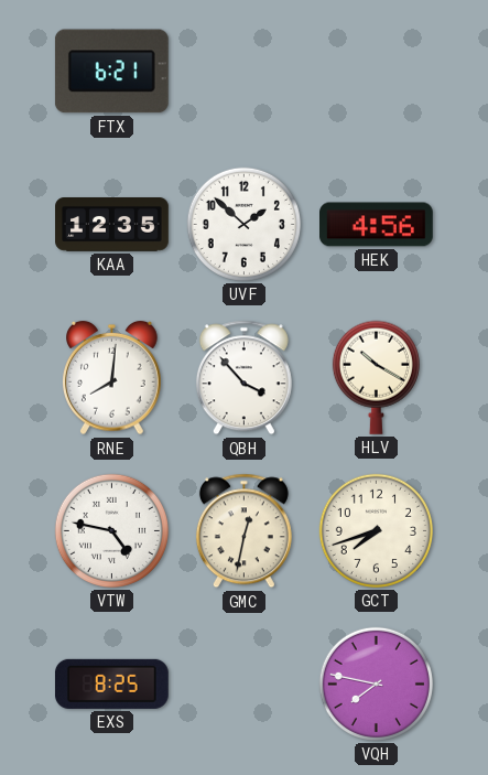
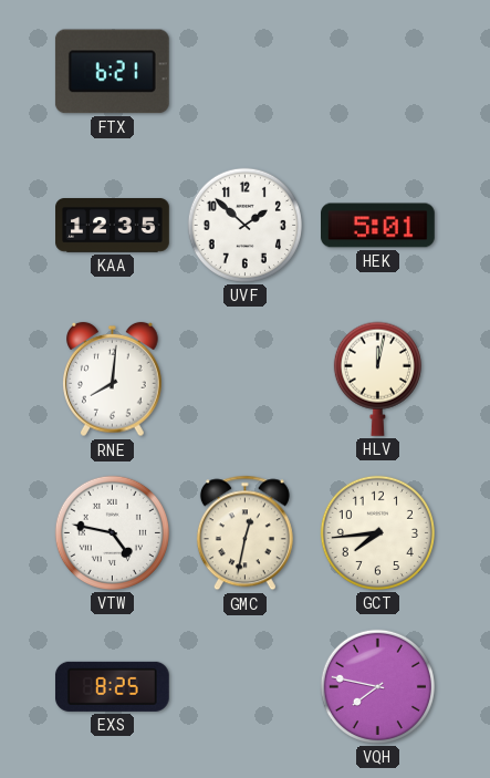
HEK: 4:56 -> 5:01
QBH: 3:53 -> none
HLV: 10:20 -> 12:02
GCT: 7:42 -> 7:44
